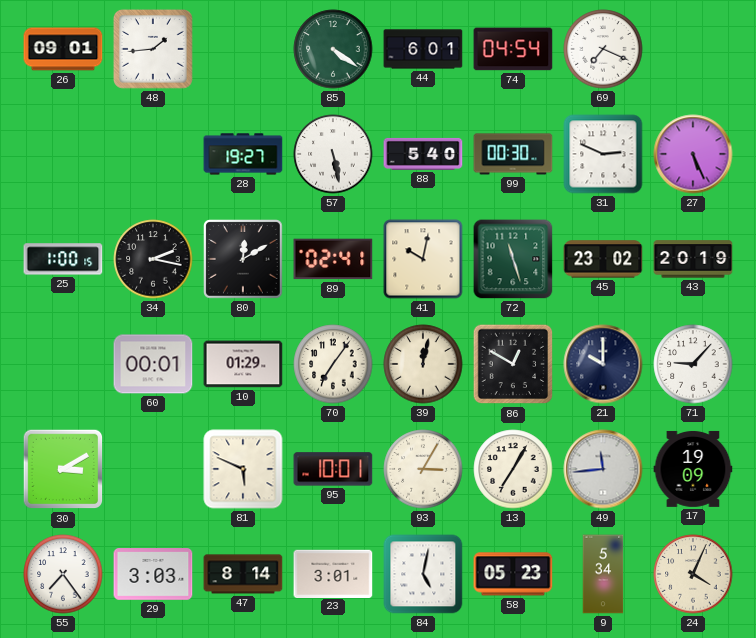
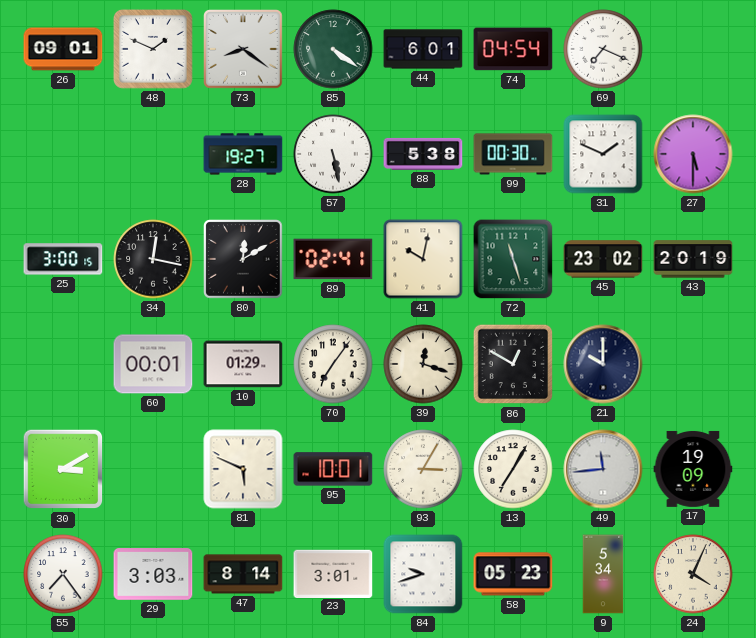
48: 1:44 -> 1:49
73: none -> 8:21
88: 5:40 -> 5:38
31: 2:49 -> 1:49
27: 5:26 -> 5:30
25: 1:00 -> 3:00
34: 2:17 -> 12:17
39: 12:02 -> 12:18
71: 9:07 -> none
84: 5:02 -> 9:42
